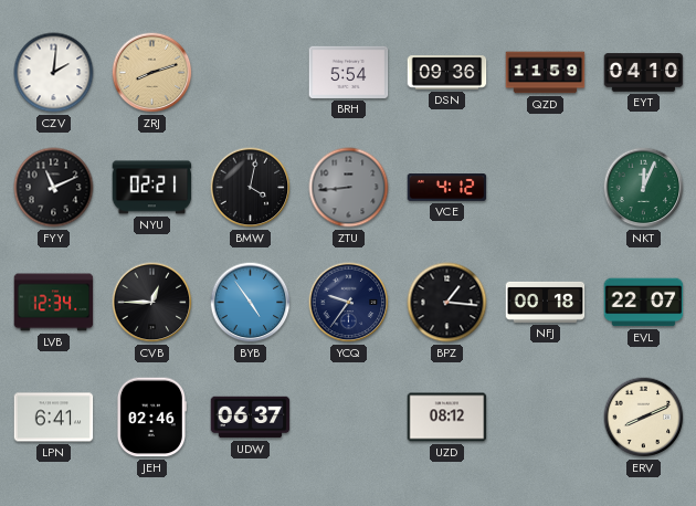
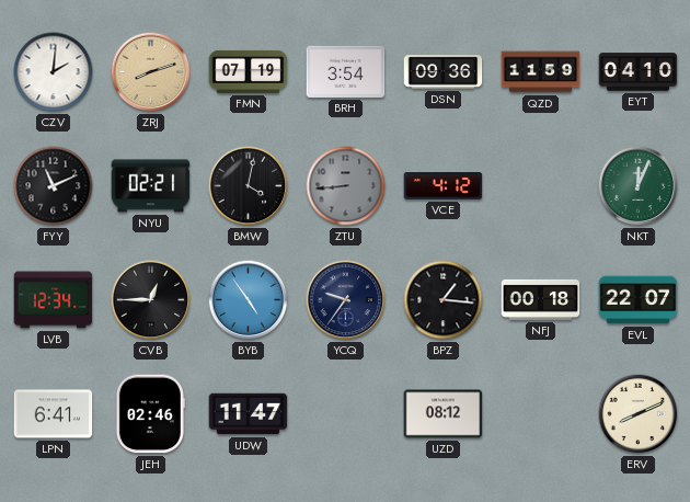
FMN: none -> 07:19
BRH: 5:54 -> 3:54
UDW: 06:37 -> 11:47
